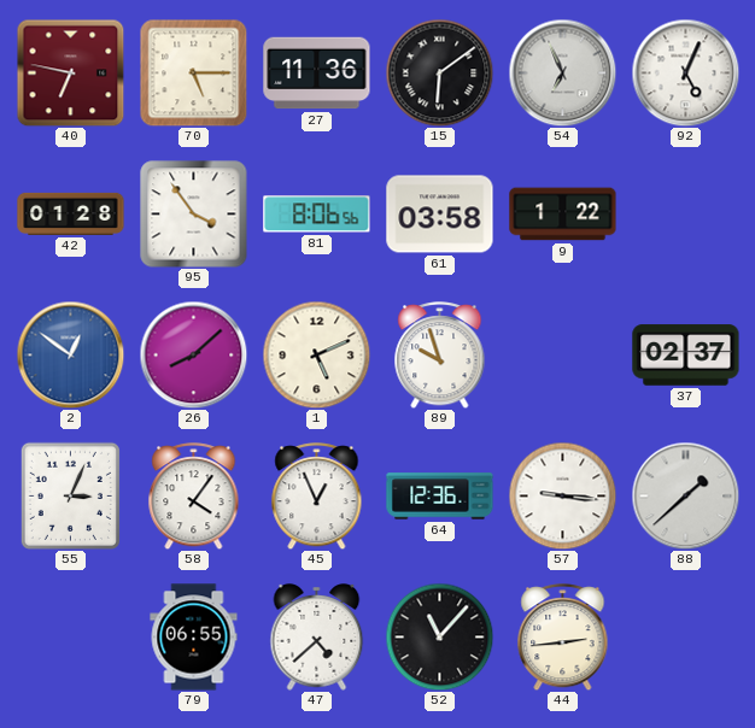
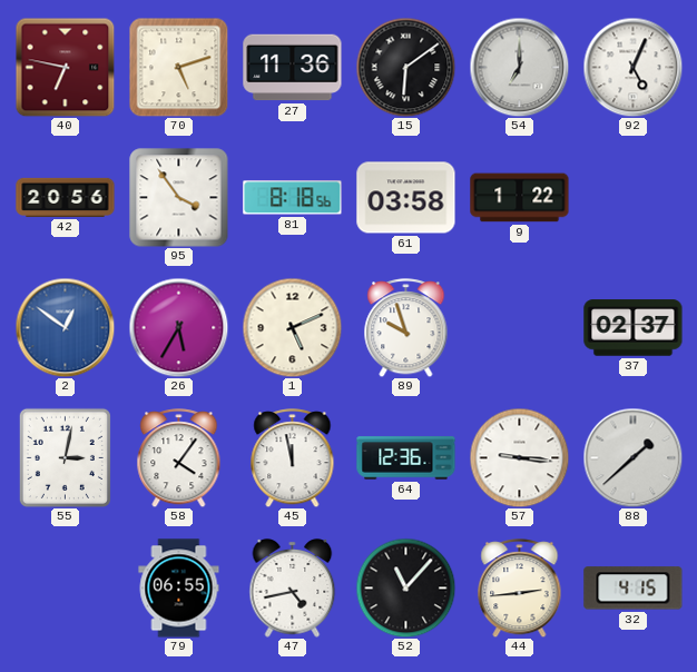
70: 5:15 -> 5:12
54: 6:56 -> 7:00
42: 01:28 -> 20:56
81: 8:06 -> 8:18
26: 8:08 -> 5:35
55: 3:04 -> 3:02
45: 12:56 -> 11:58
47: 4:38 -> 4:43
32: none -> 4:15
